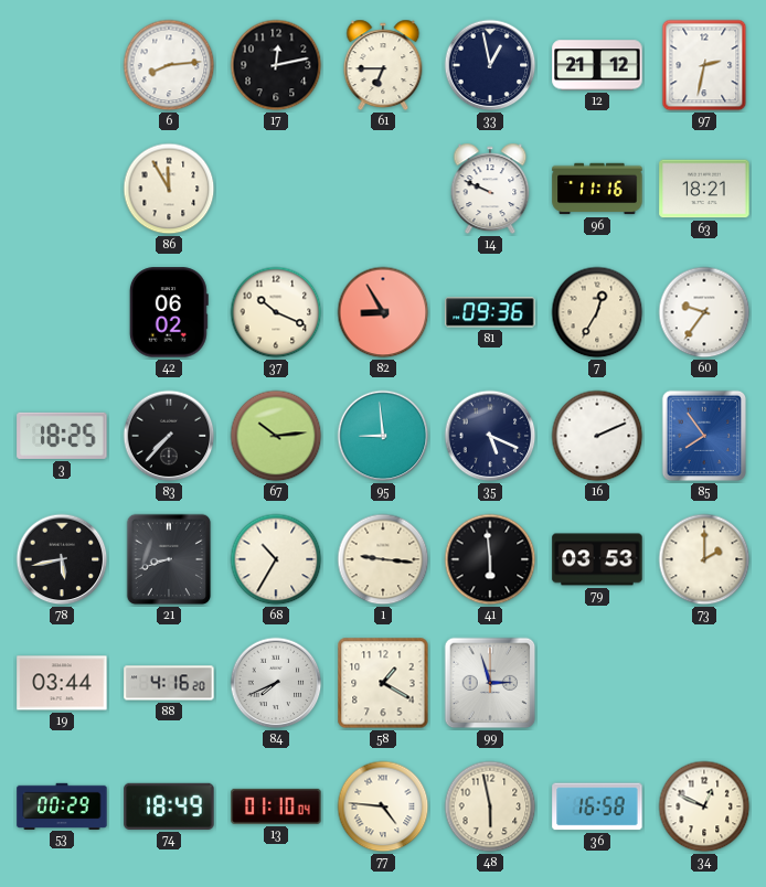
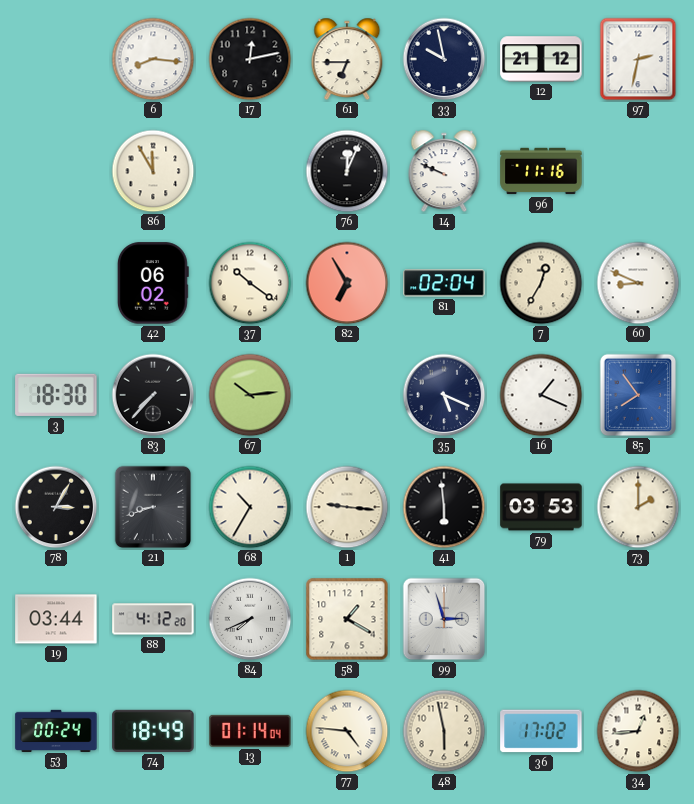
6: 8:14 -> 8:16
33: 12:58 -> 9:58
76: none -> 12:04
63: 18:21 -> none
37: 10:19 -> 10:21
82: 8:55 -> 6:55
81: 09:36 -> 02:04
60: 9:36 -> 8:49
3: 18:25 -> 18:30
95: 8:59 -> none
16: 2:11 -> 1:19
78: 5:43 -> 3:05
88: 4:16 -> 4:12
53: 00:29 -> 00:24
13: 01:10 -> 01:14
36: 16:58 -> 17:02
34: 12:49 -> 12:44
